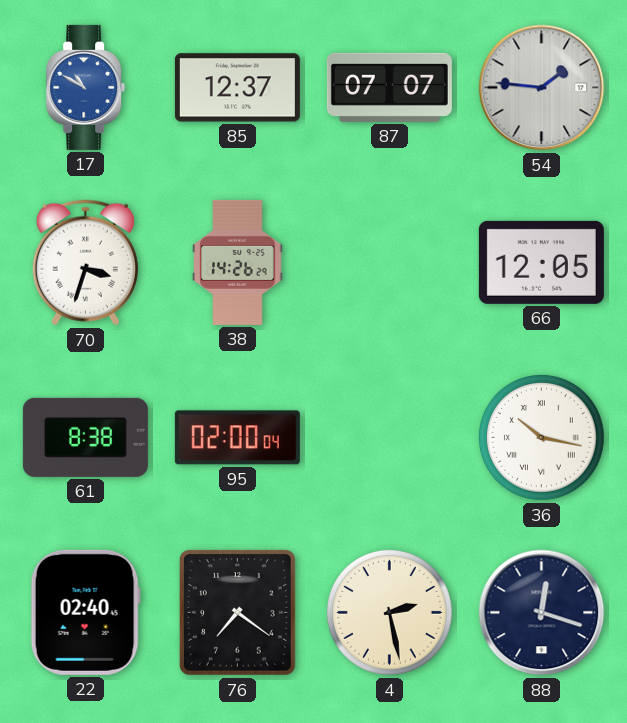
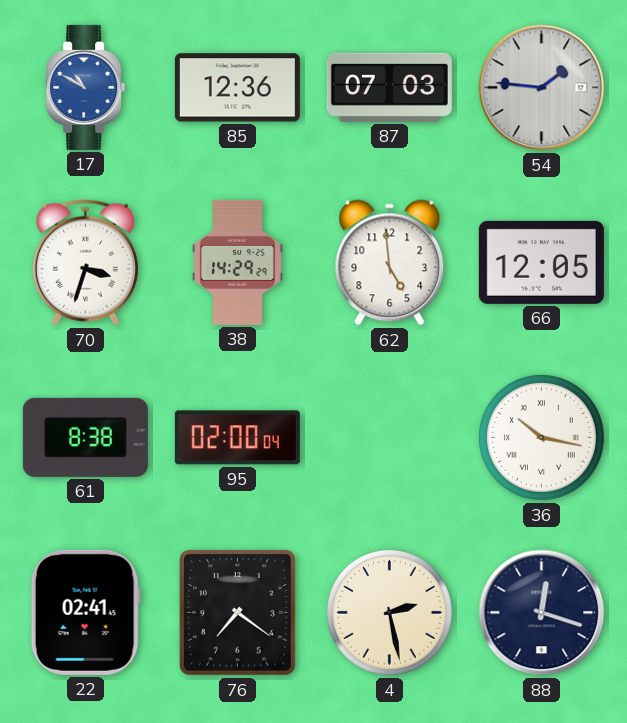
85: 12:37 -> 12:36
87: 07:07 -> 07:03
38: 14:26 -> 14:29
62: none -> 4:59
22: 02:40 -> 02:41
